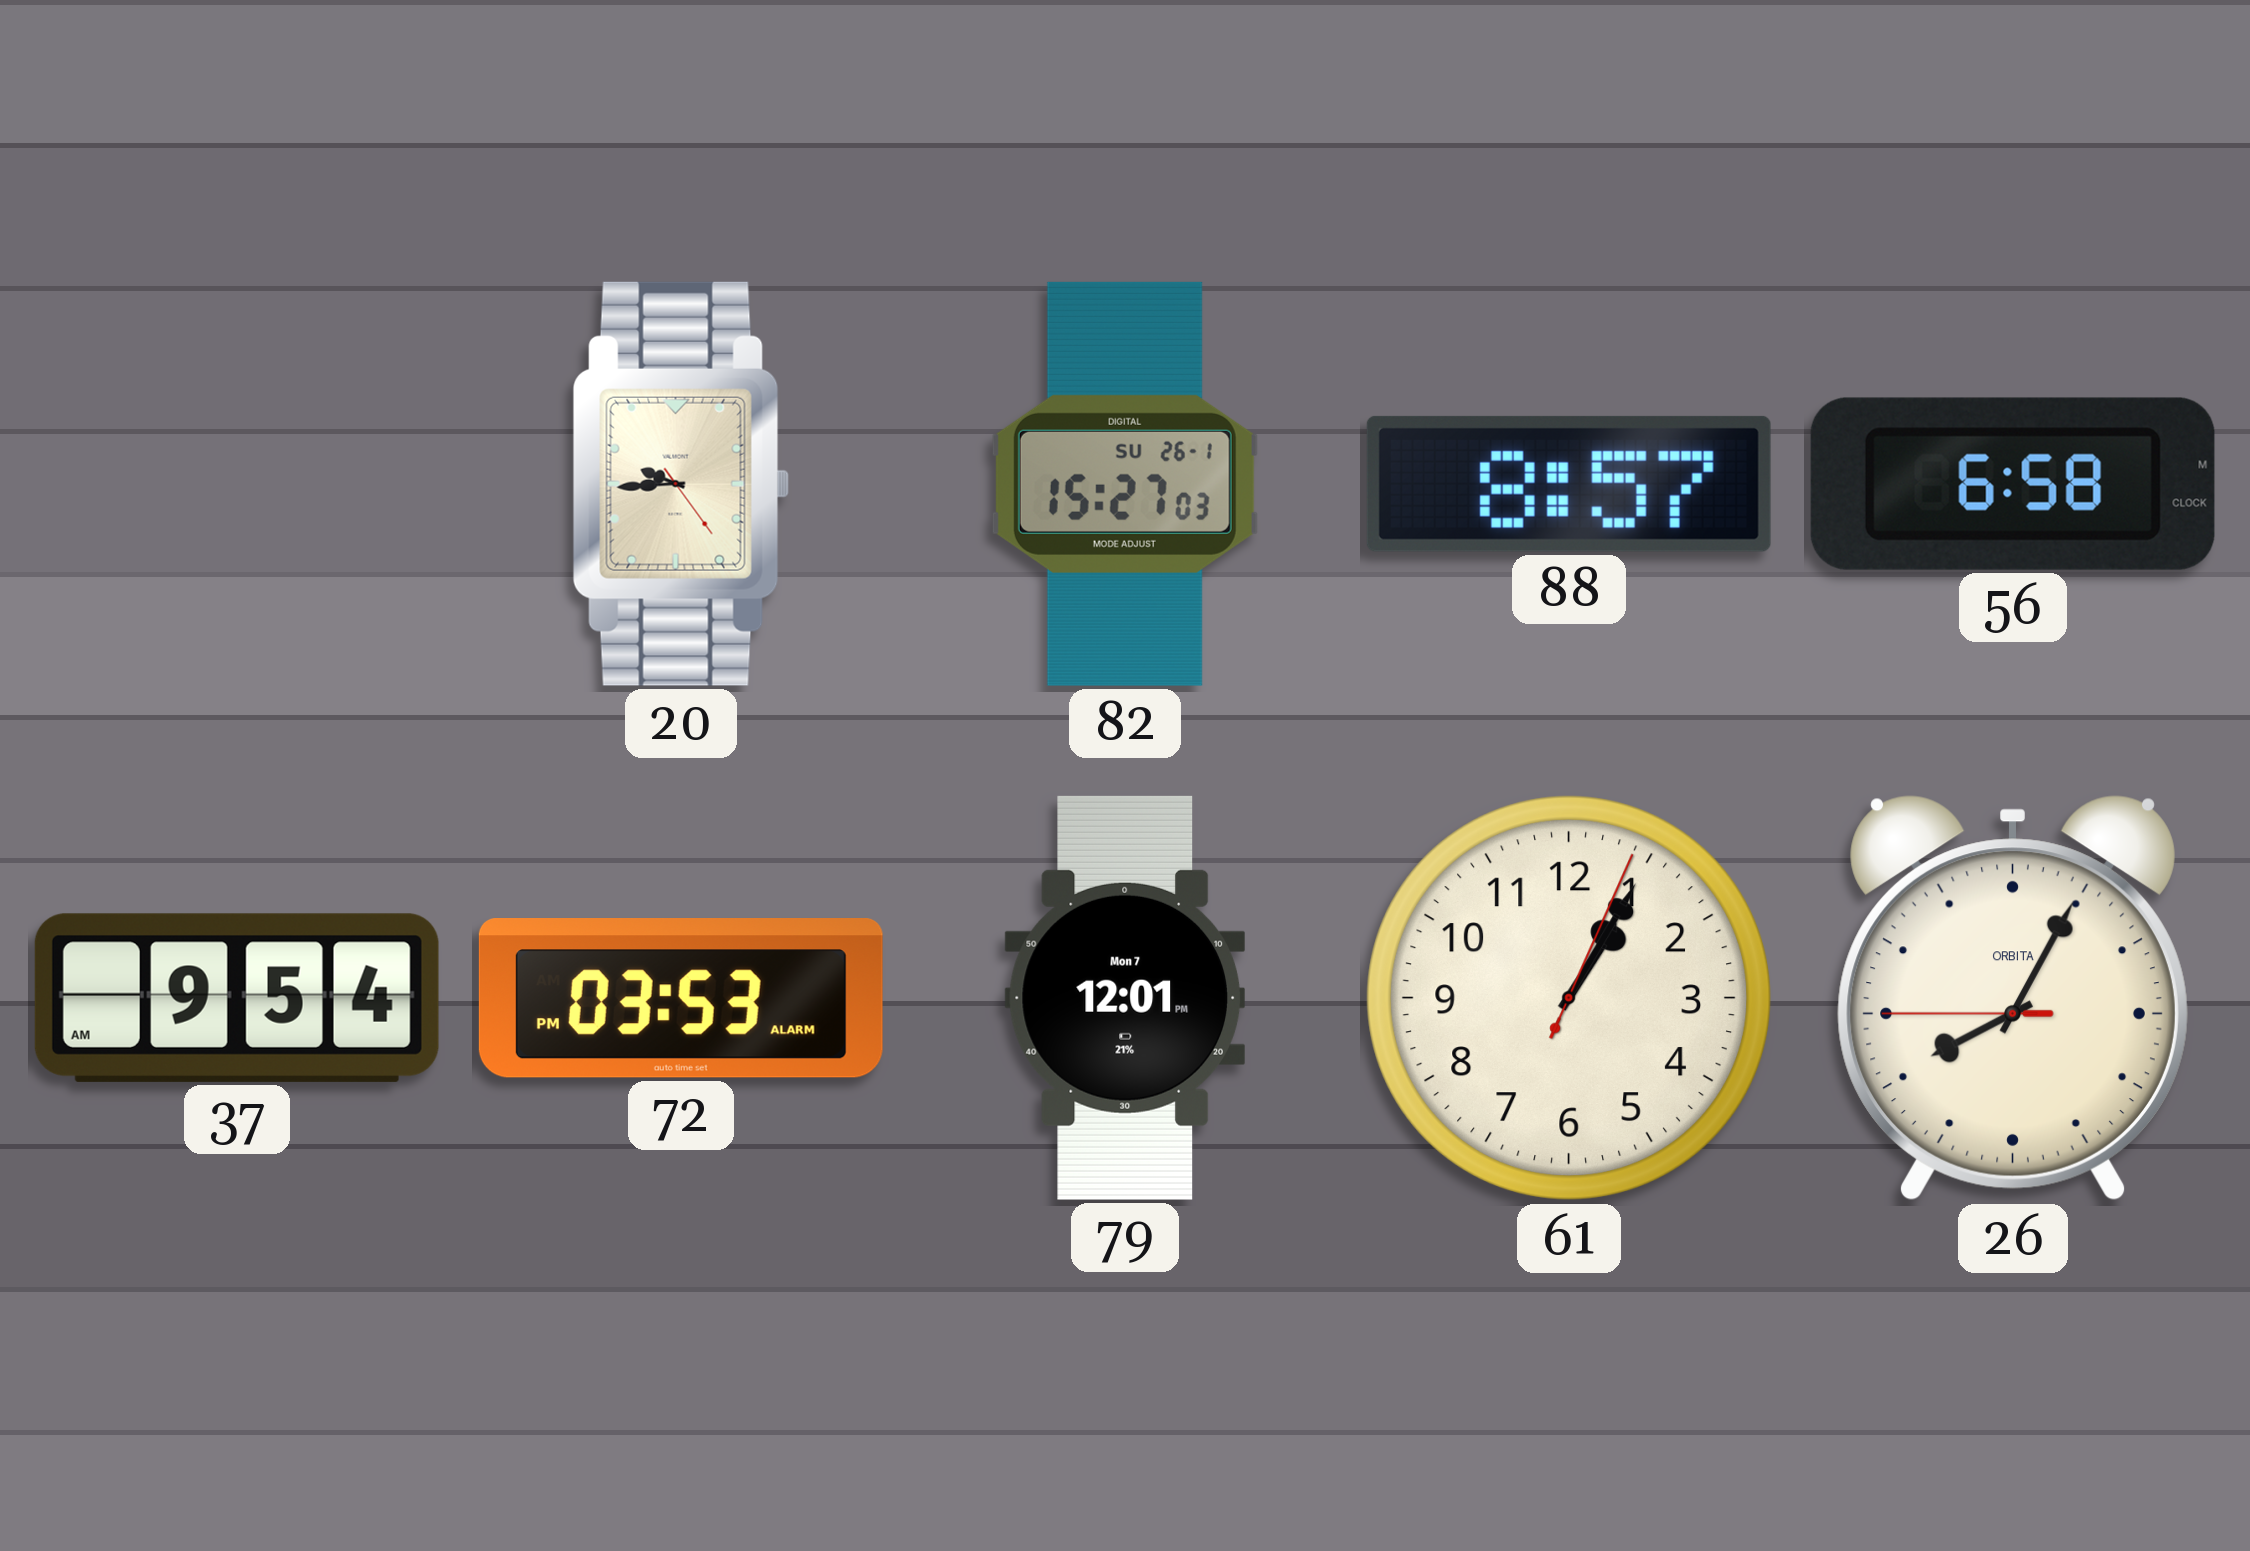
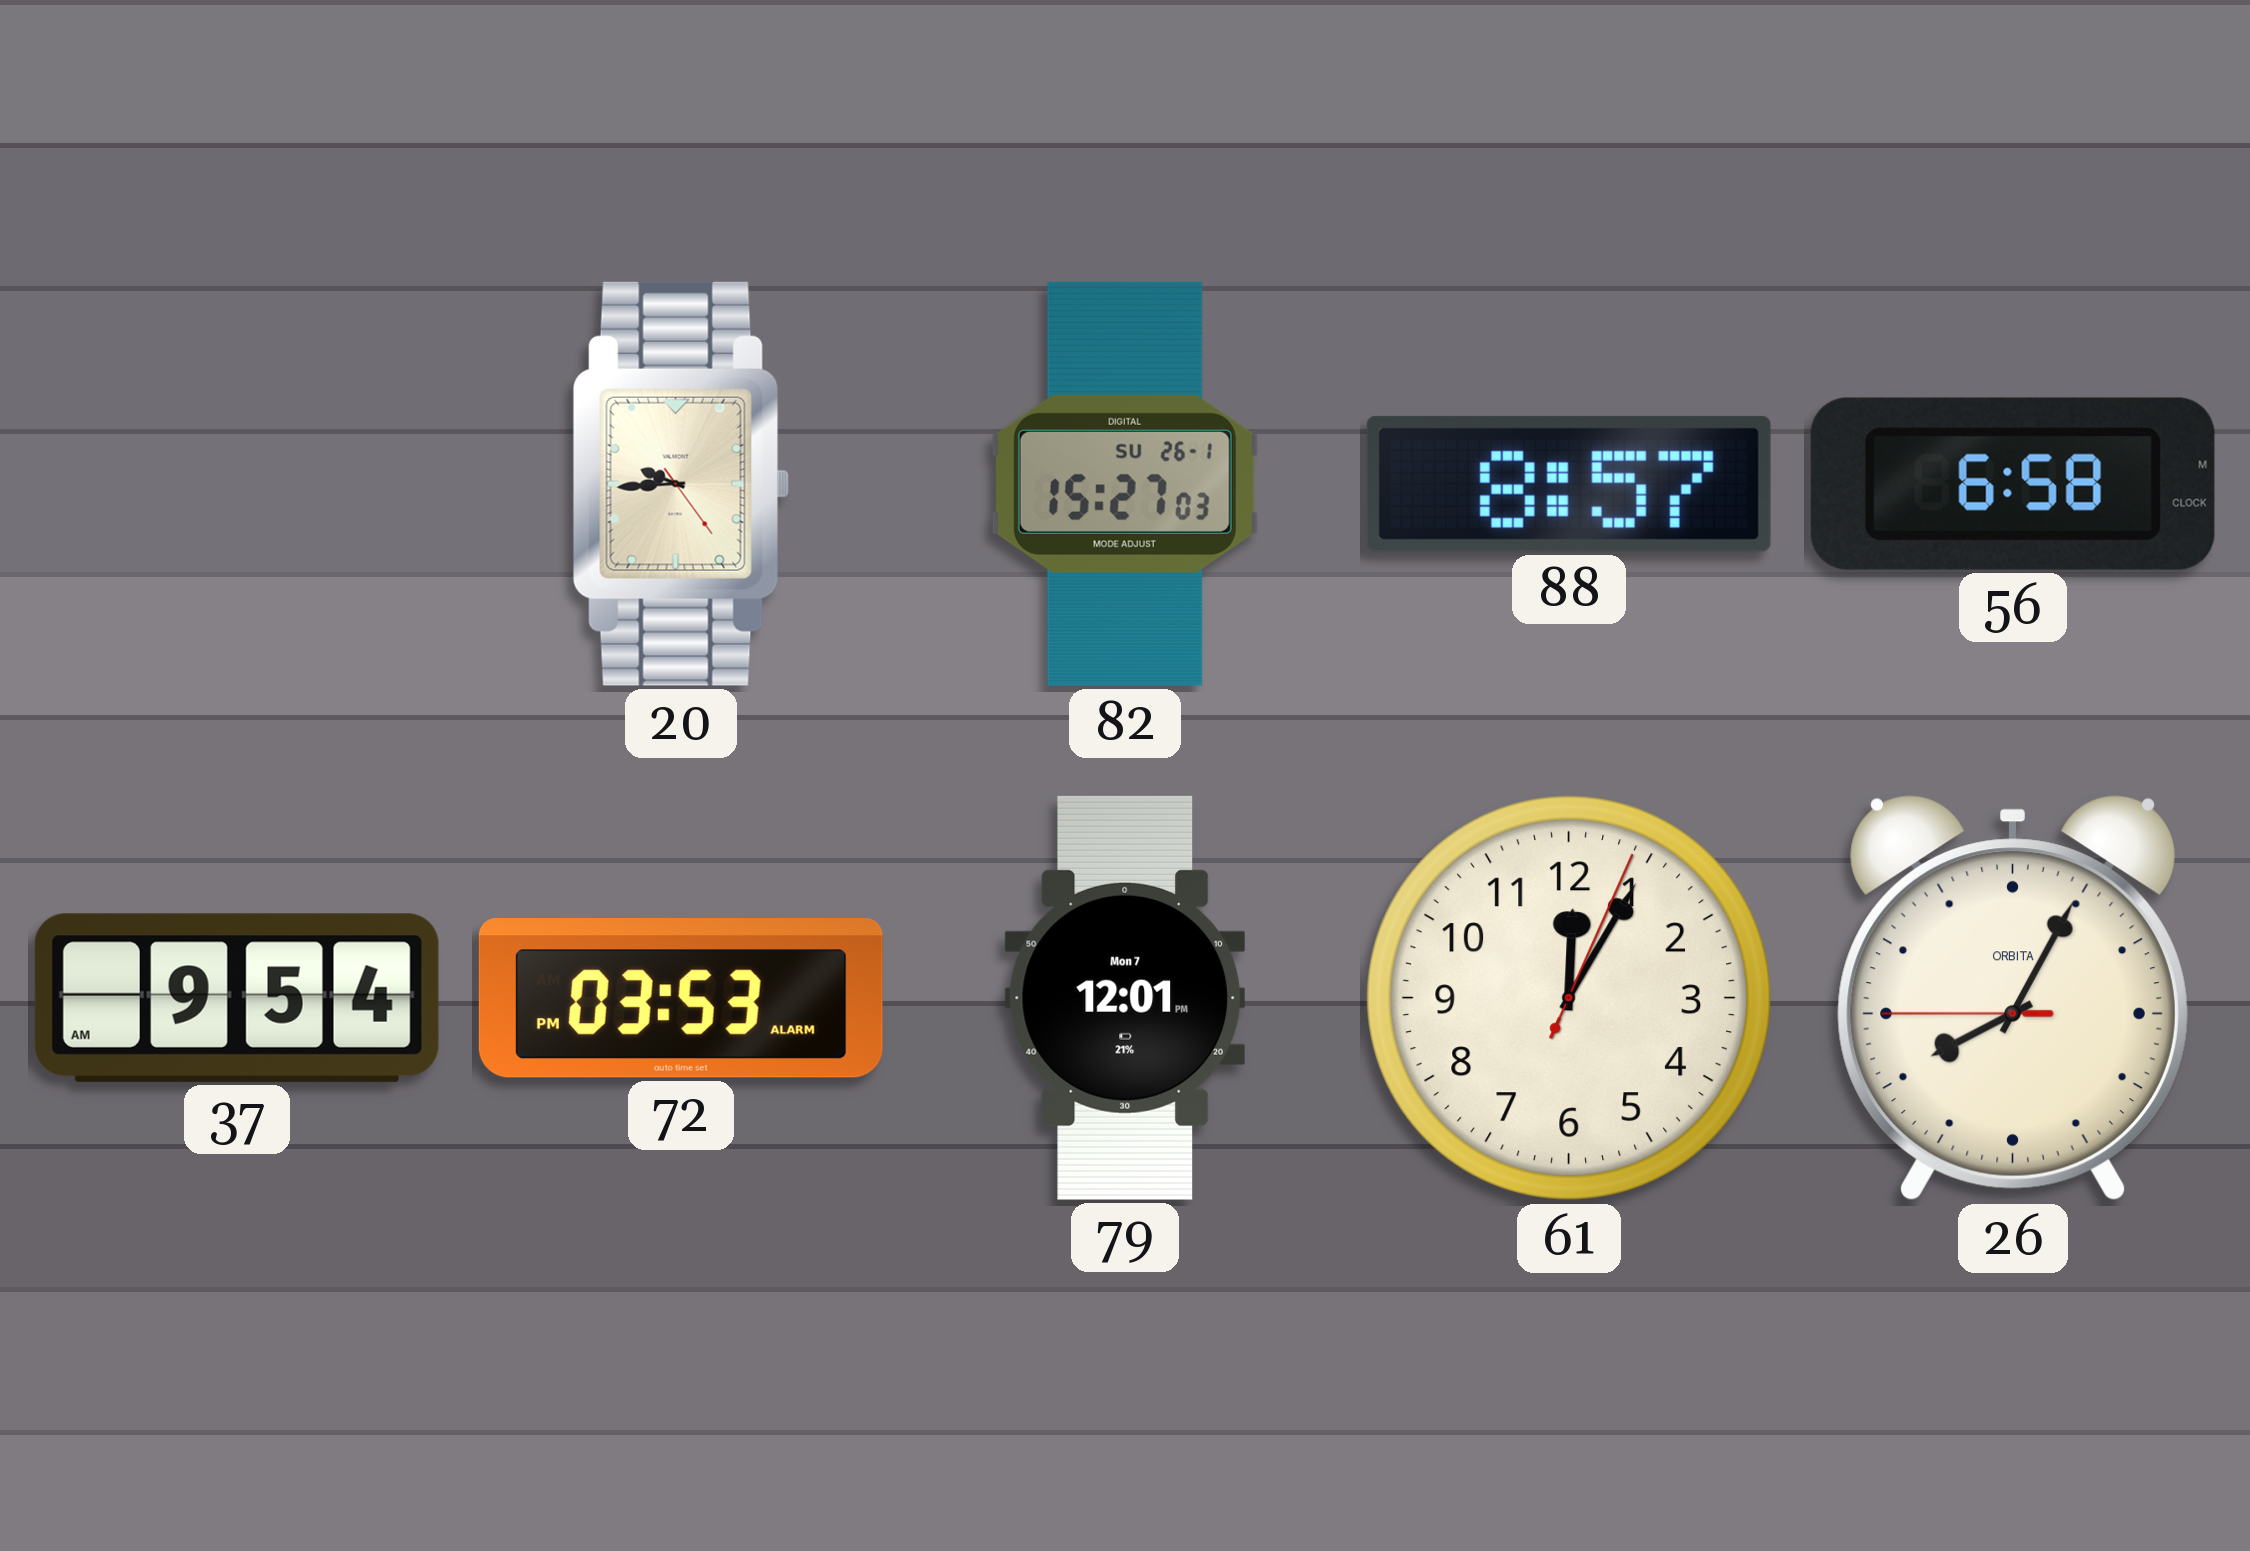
61: 1:05 -> 12:05
